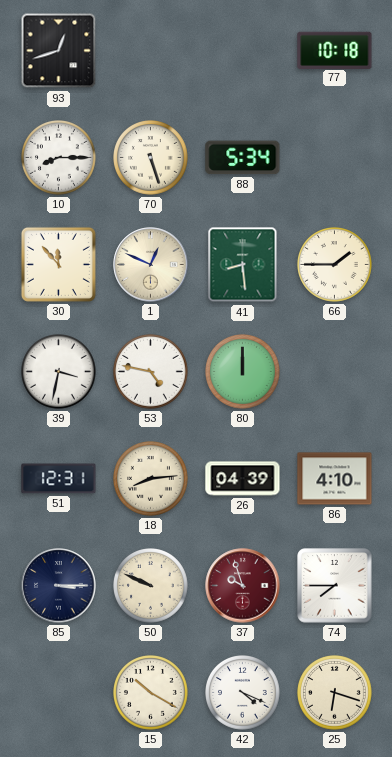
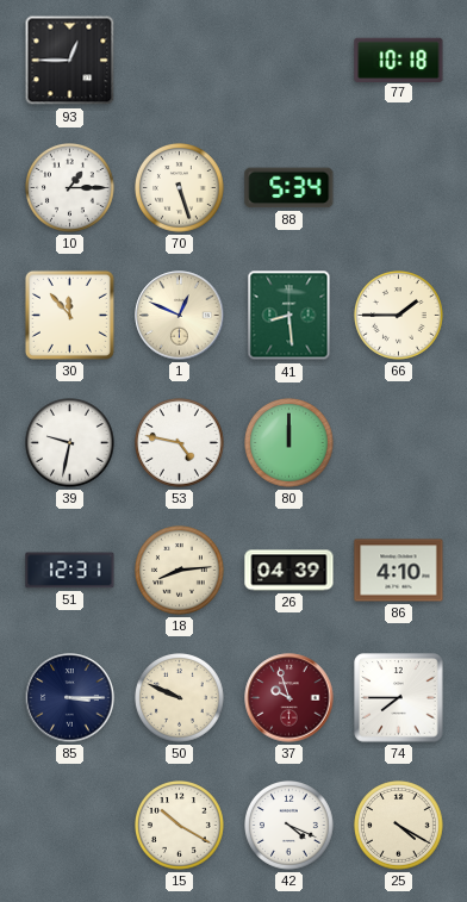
93: 12:42 -> 12:45
10: 8:15 -> 1:15
39: 3:32 -> 9:32
25: 6:18 -> 4:20
